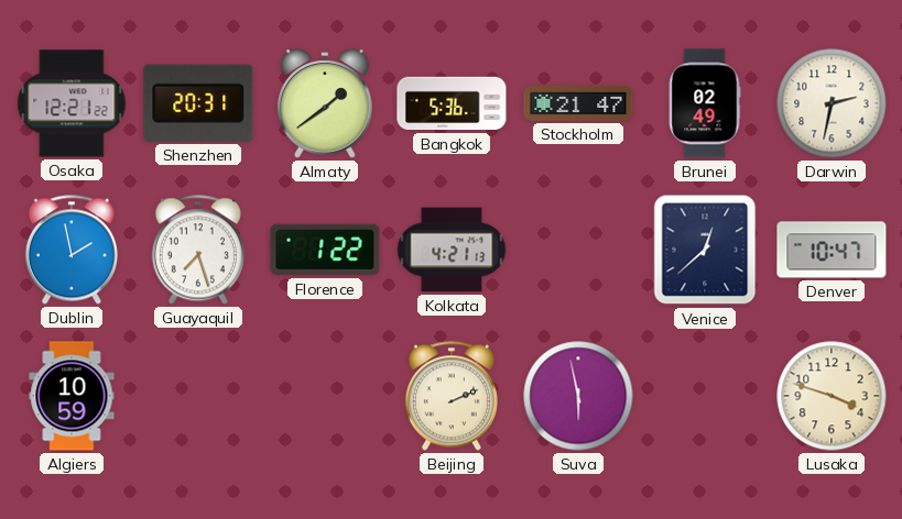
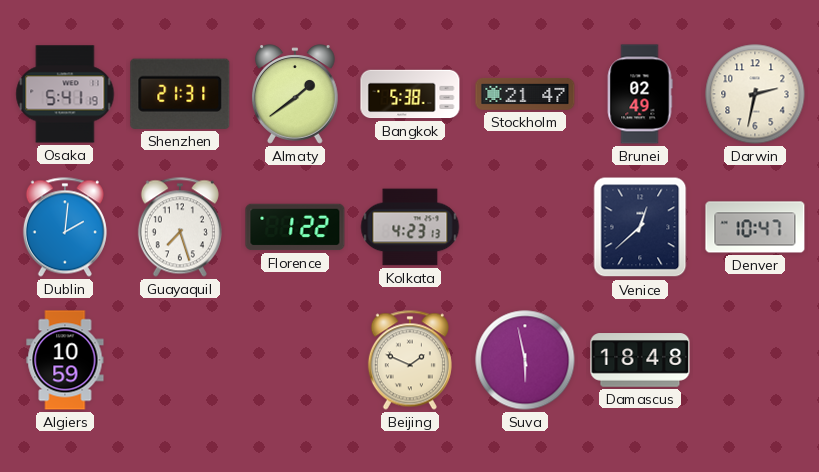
Osaka: 12:21 -> 5:41
Shenzhen: 20:31 -> 21:31
Bangkok: 5:36 -> 5:38
Dublin: 1:58 -> 2:01
Kolkata: 4:21 -> 4:23
Beijing: 2:11 -> 1:49
Damascus: none -> 18:48
Lusaka: 3:48 -> none
